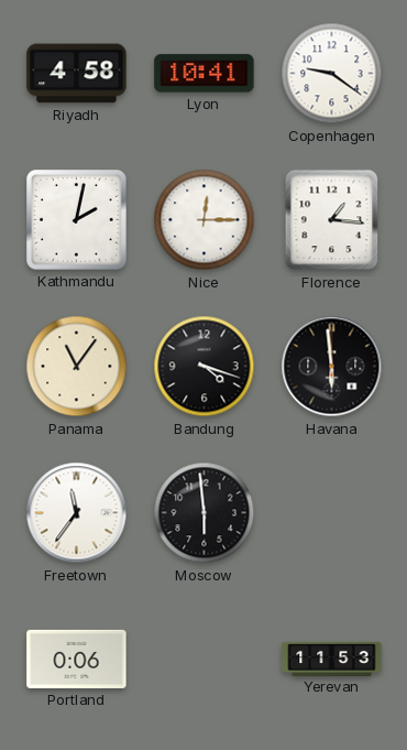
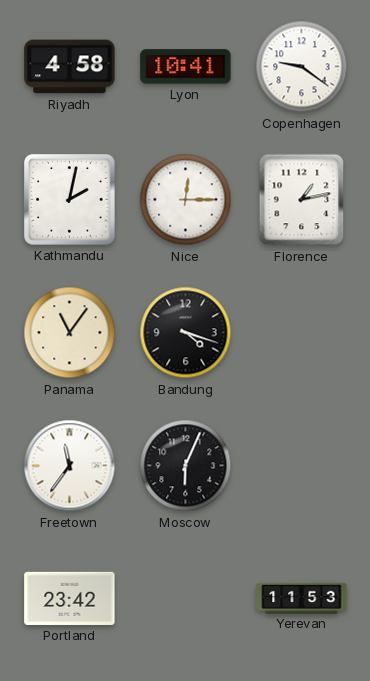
Florence: 1:16 -> 1:13
Havana: 5:59 -> none
Moscow: 5:59 -> 6:04
Portland: 0:06 -> 23:42
